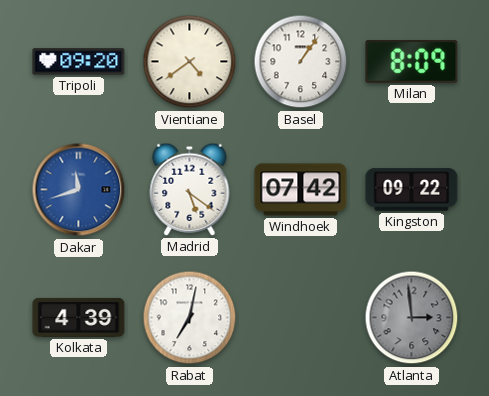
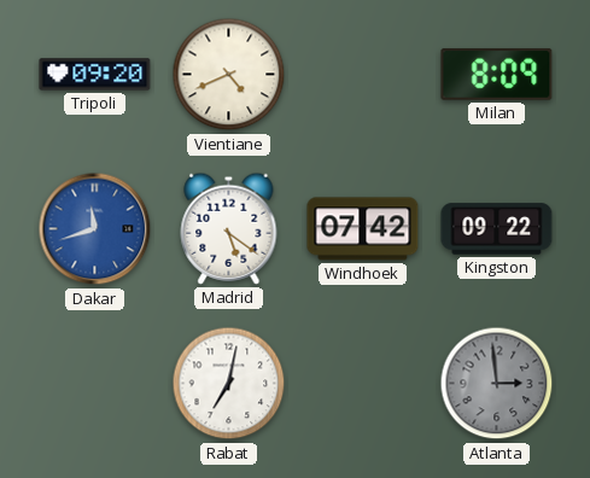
Vientiane: 4:39 -> 4:41
Basel: 1:06 -> none
Kolkata: 4:39 -> none
